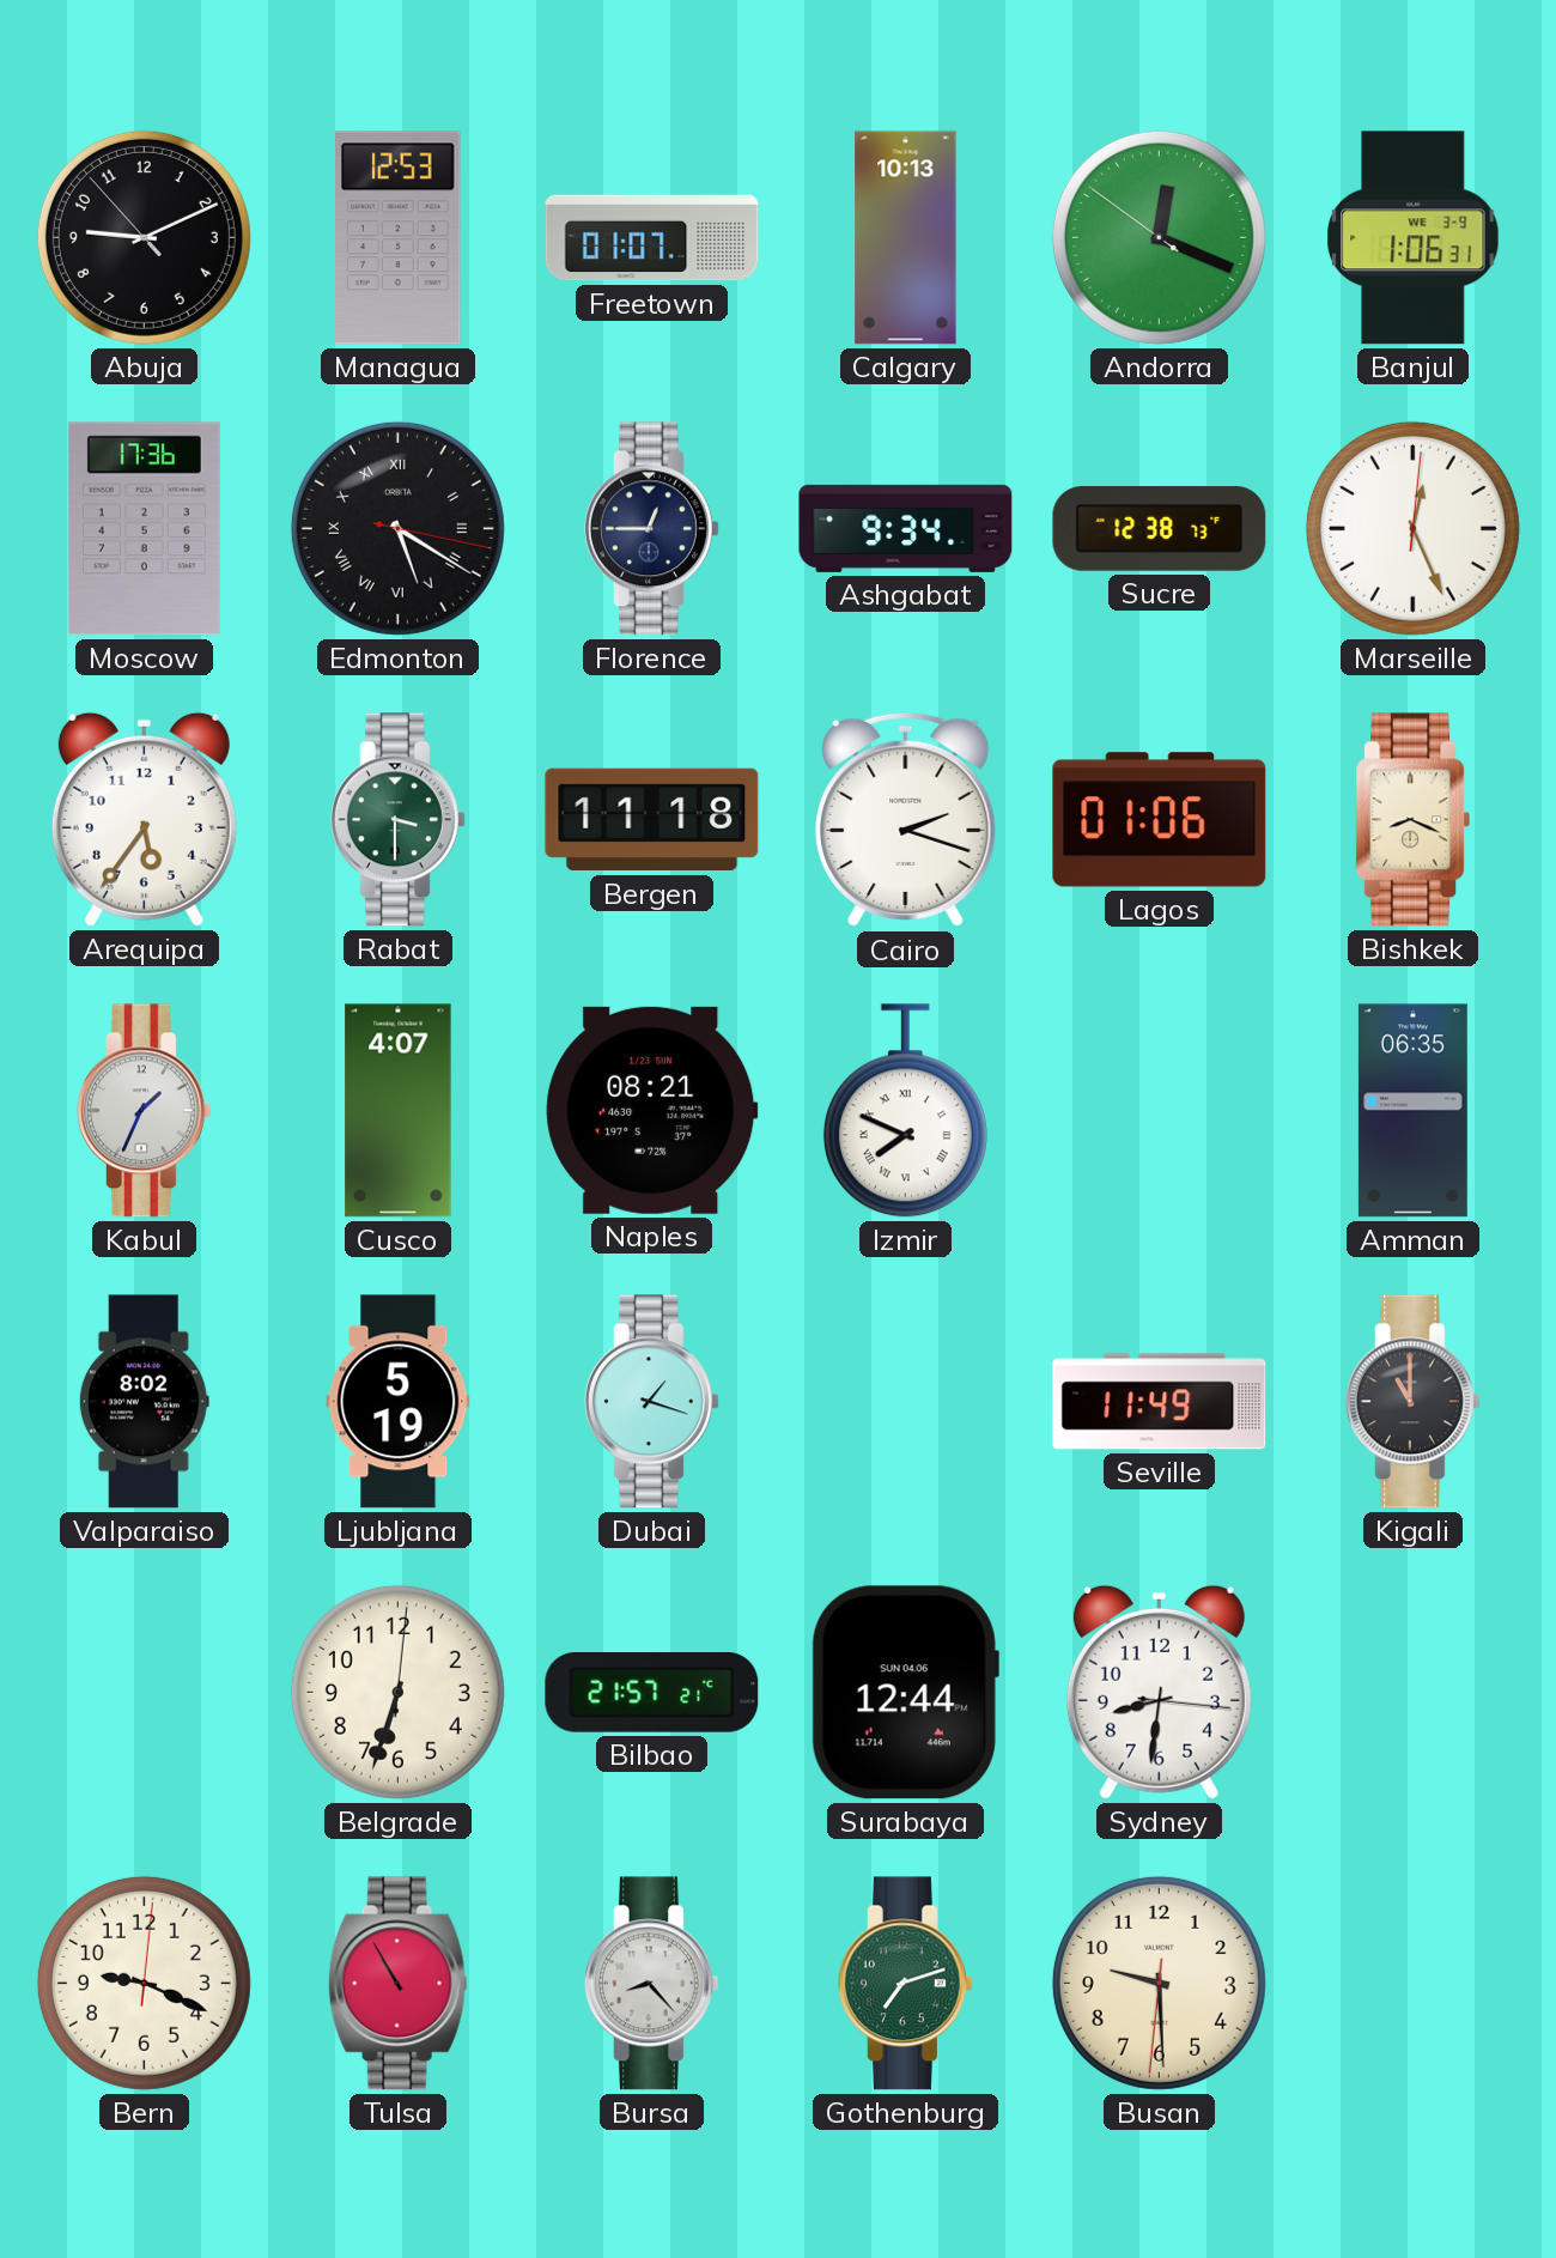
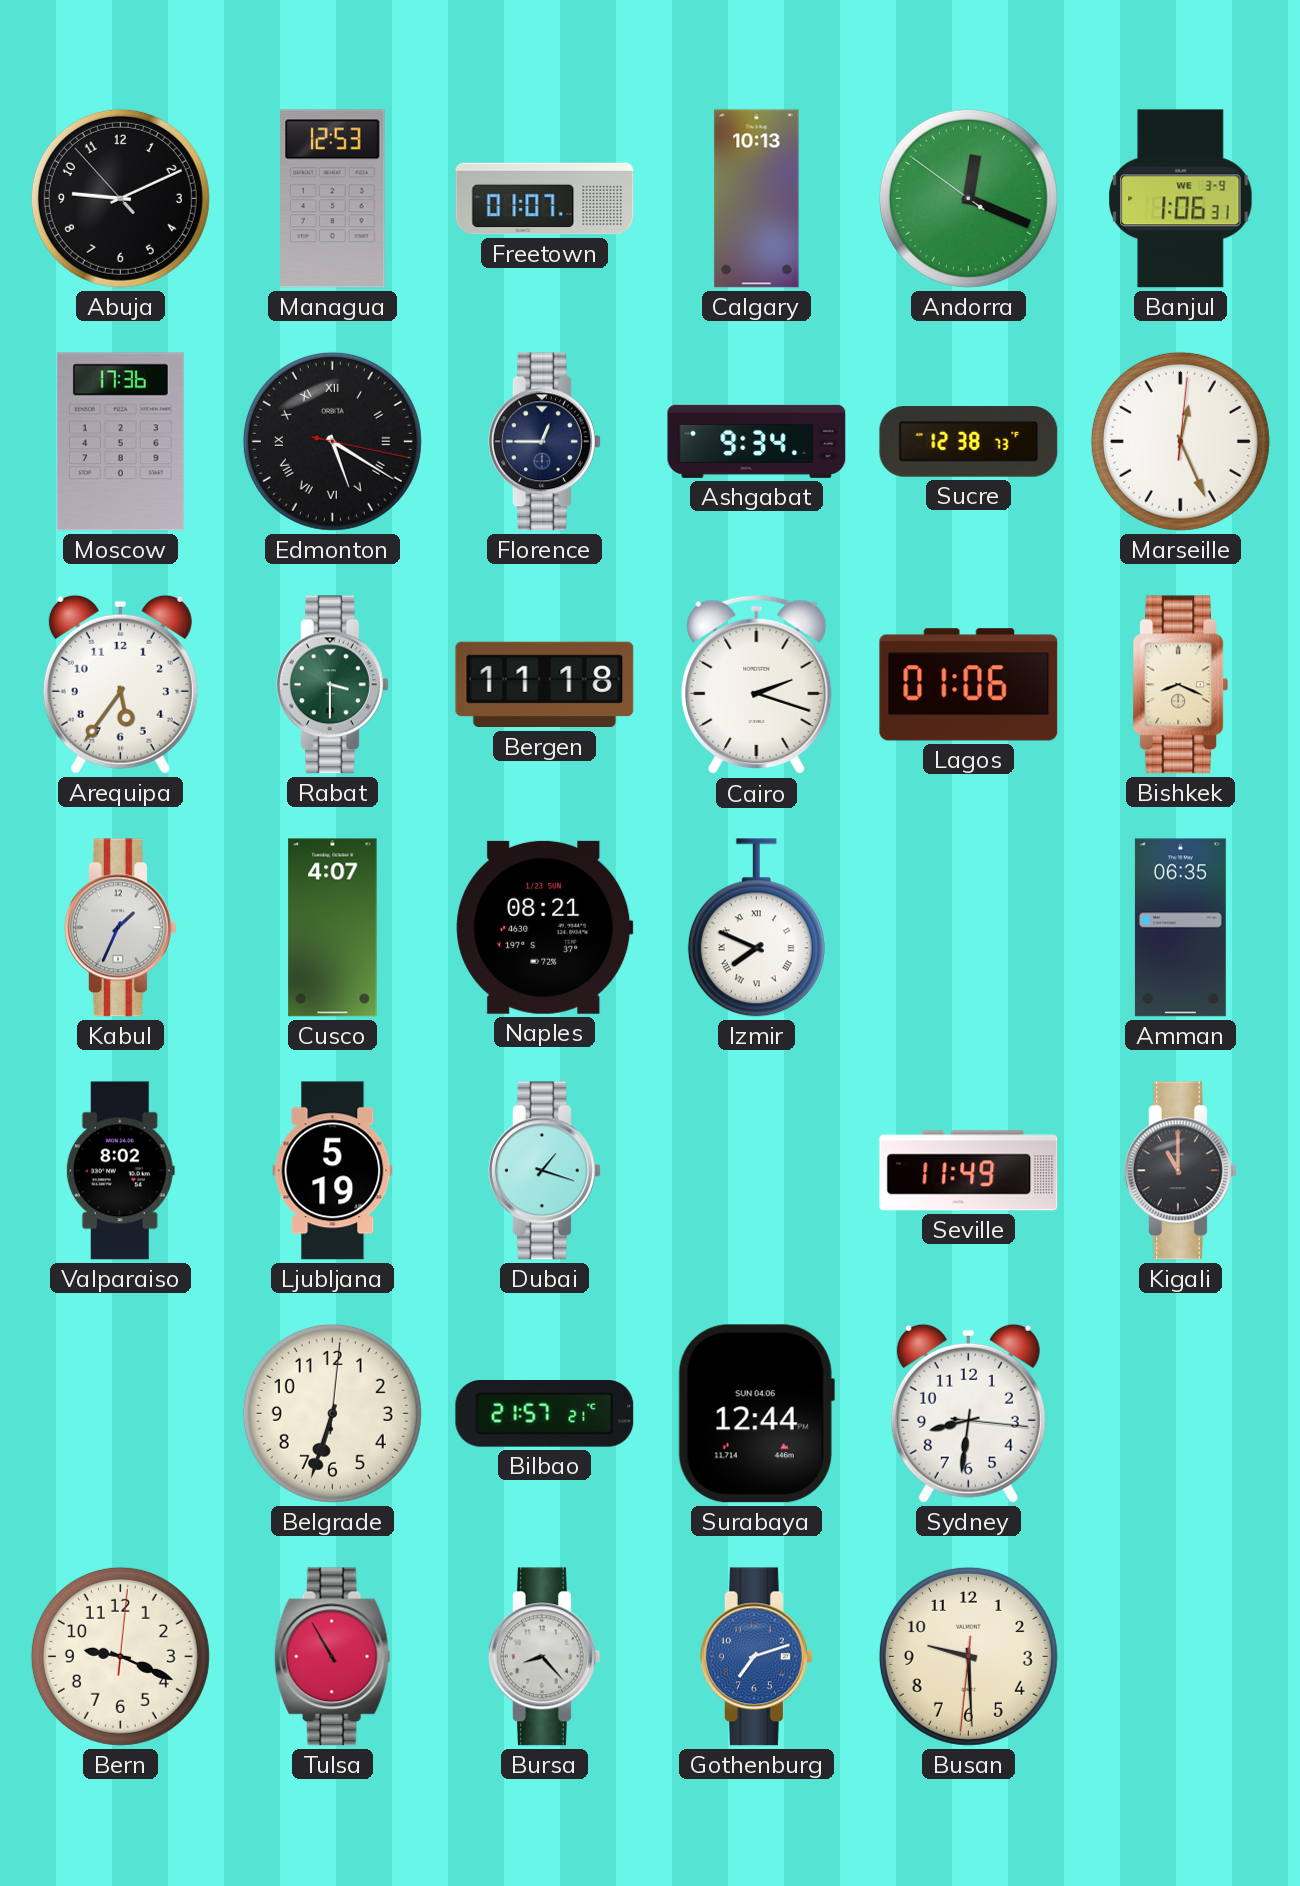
Gothenburg dial: green -> blue
